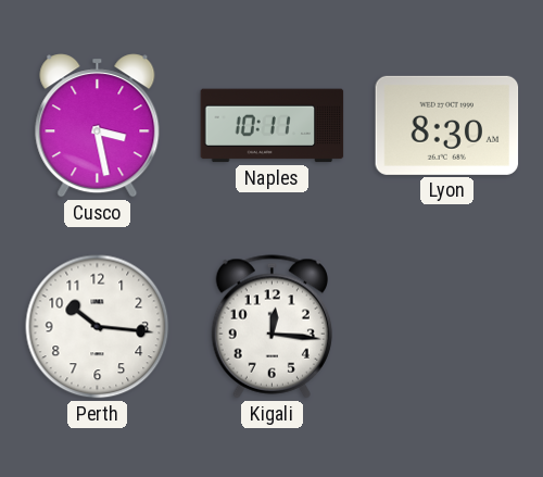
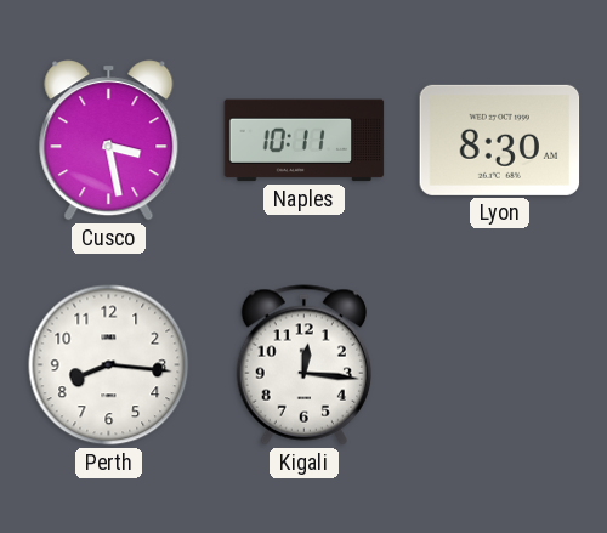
Perth: 10:16 -> 8:16
